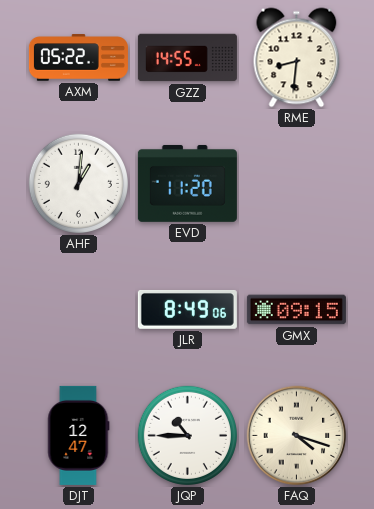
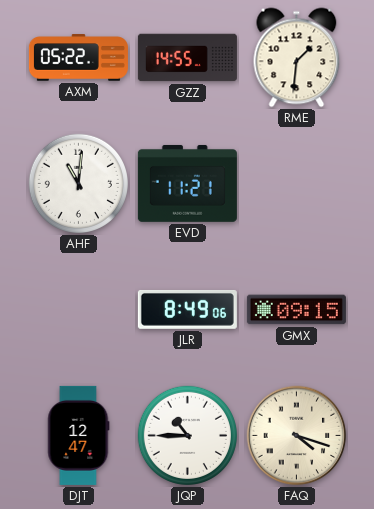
RME: 8:31 -> 1:31
AHF: 1:01 -> 11:01
EVD: 11:20 -> 11:21
